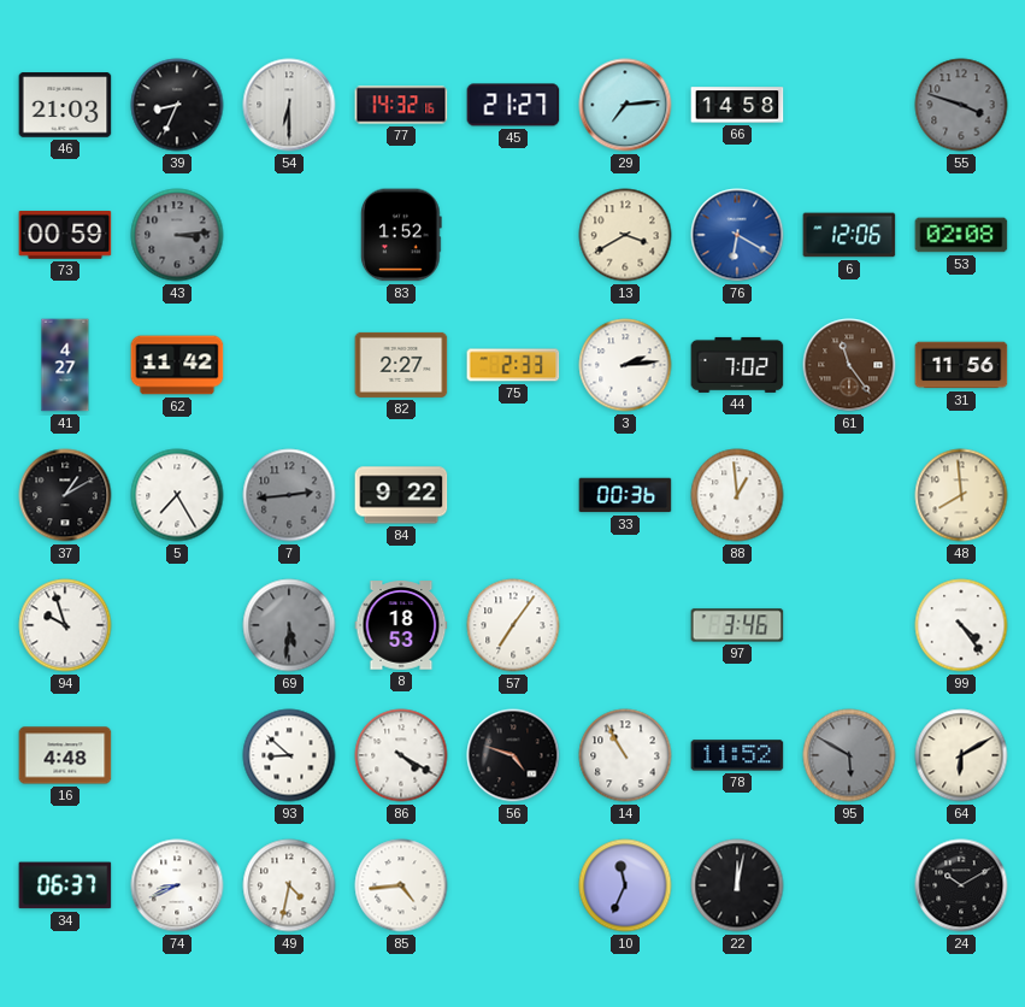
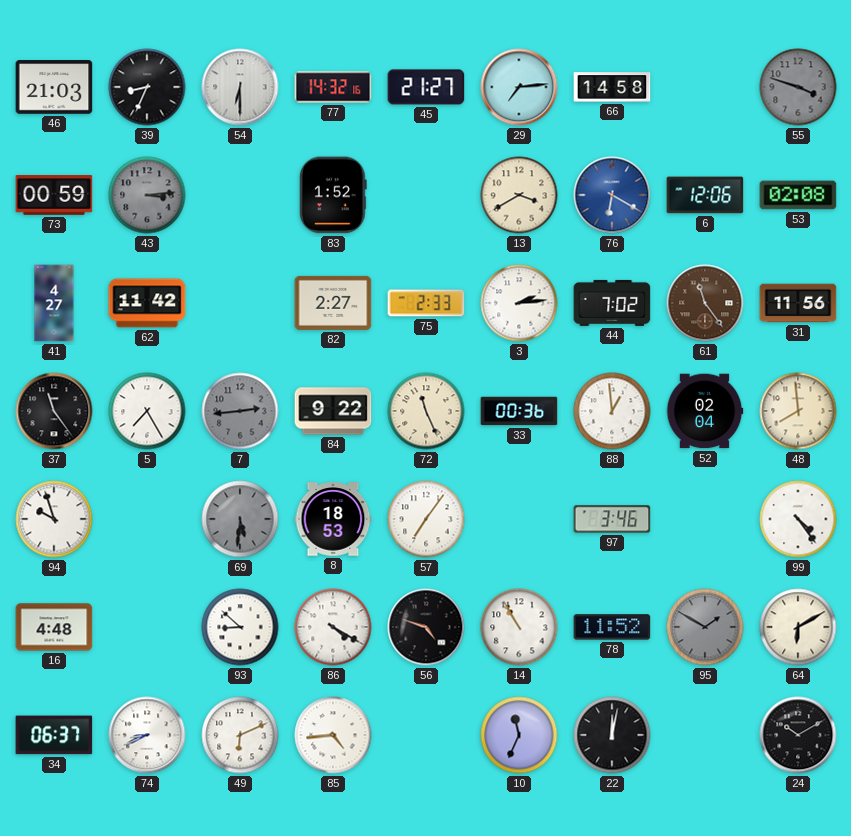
37: 1:10 -> 11:24
72: none -> 11:26
52: none -> 02:04
95: 5:50 -> 1:50
49: 4:32 -> 6:11
